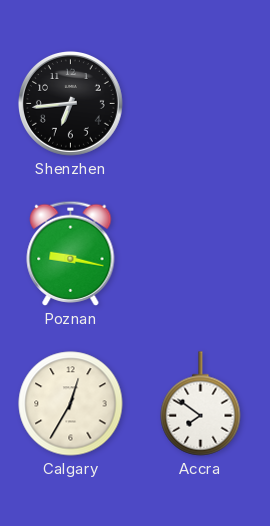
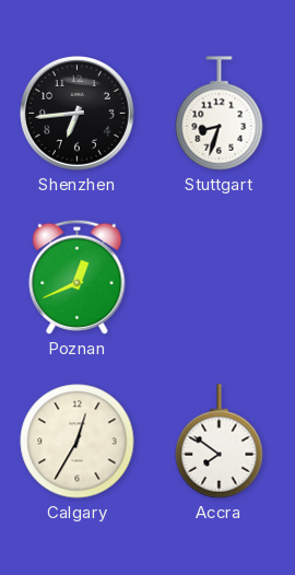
Stuttgart: none -> 8:33
Poznan: 9:17 -> 12:41
